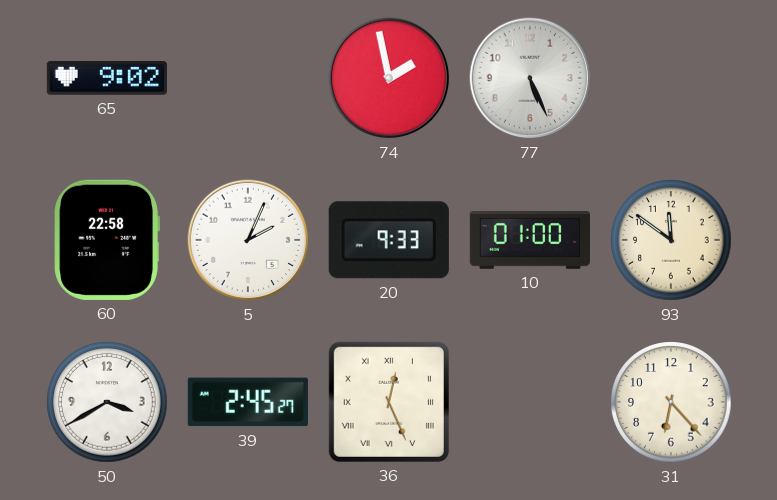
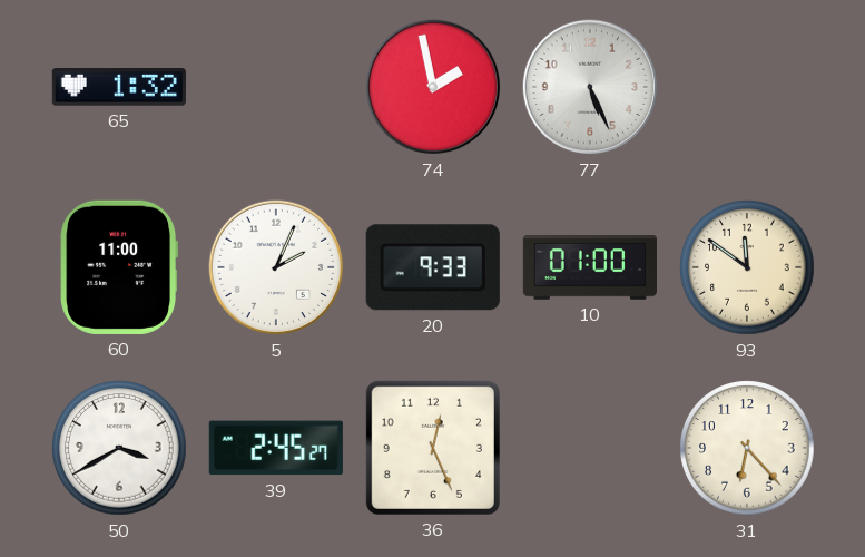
65: 9:02 -> 1:32
60: 22:58 -> 11:00
36 numerals: Roman -> Arabic
